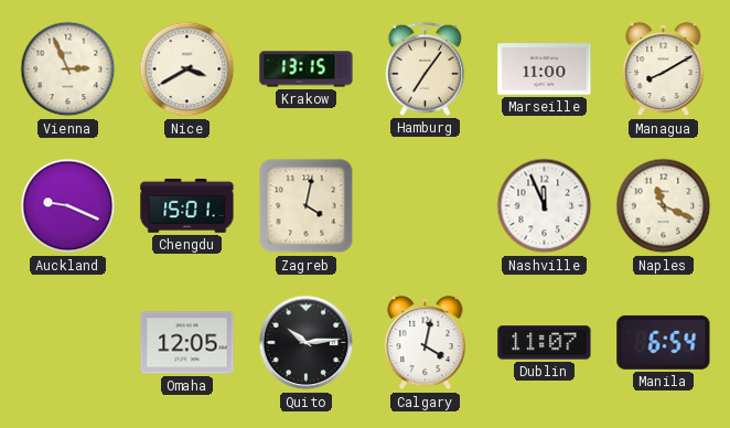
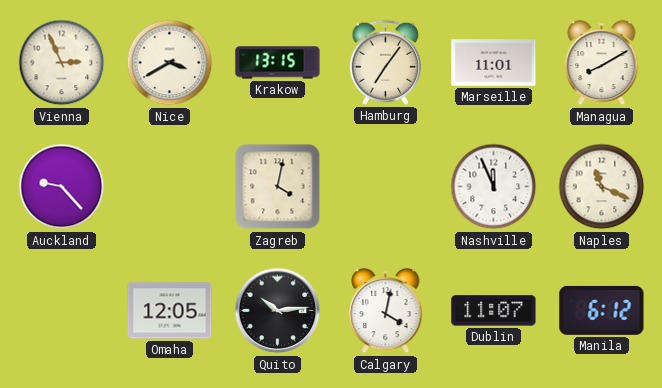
Marseille: 11:00 -> 11:01
Auckland: 9:19 -> 9:23
Chengdu: 15:01 -> none
Manila: 6:54 -> 6:12
